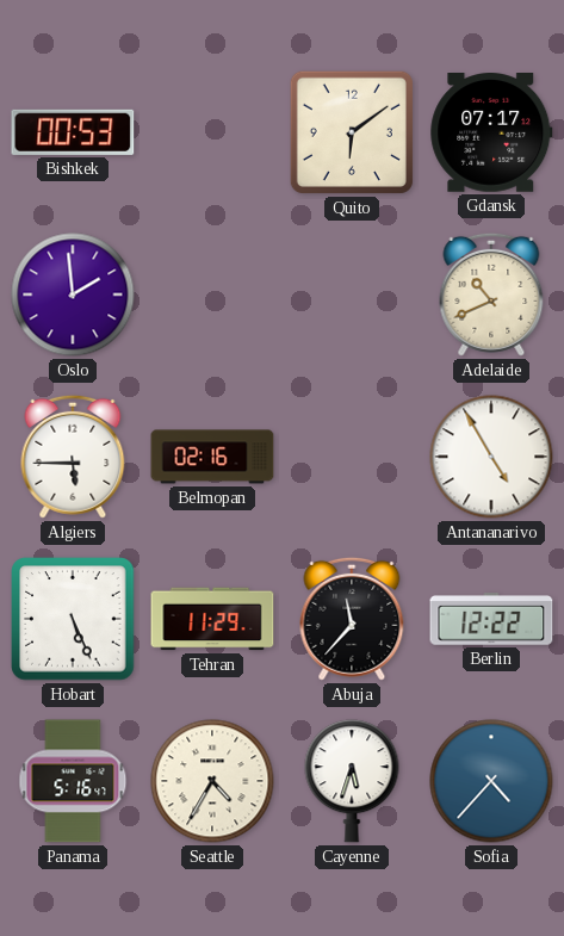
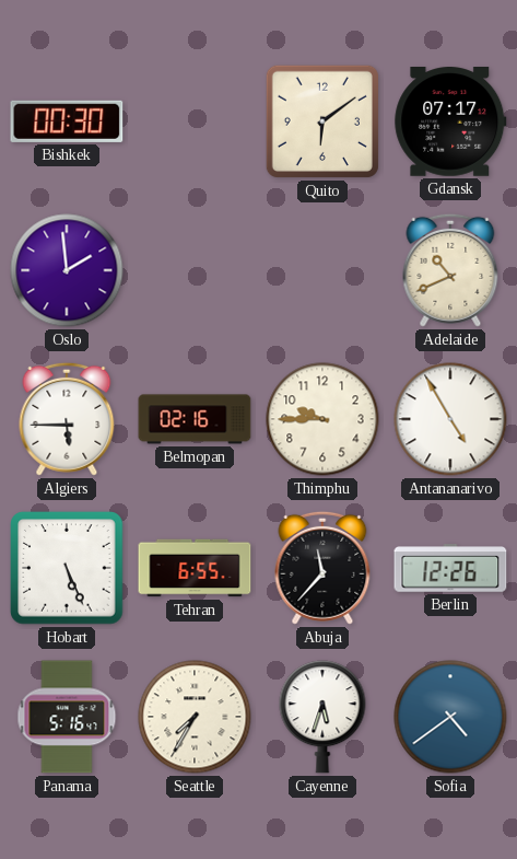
Bishkek: 00:53 -> 00:30
Thimphu: none -> 9:45
Tehran: 11:29 -> 6:55
Berlin: 12:22 -> 12:26
Seattle: 4:35 -> 7:35
Sofia: 4:37 -> 4:39
